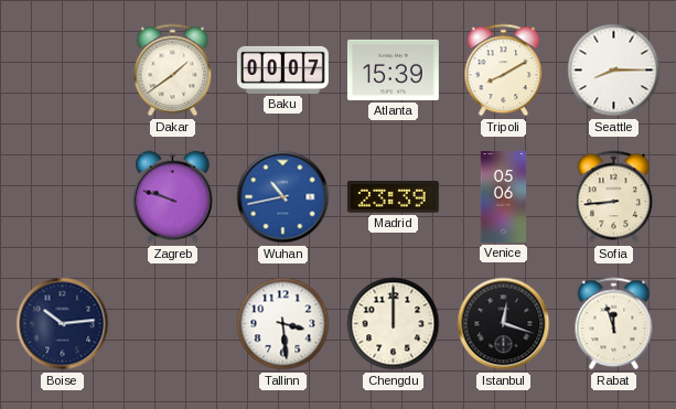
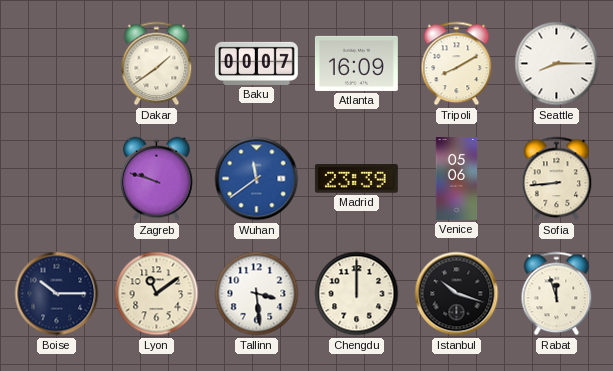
Atlanta: 15:39 -> 16:09
Wuhan: 10:43 -> 11:39
Boise: 10:14 -> 10:15
Lyon: none -> 11:09
Istanbul: 12:18 -> 10:18
